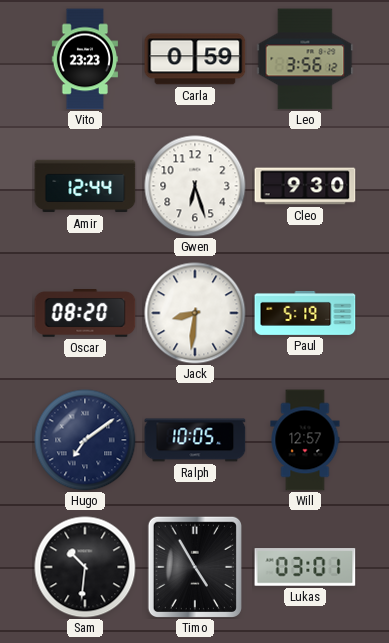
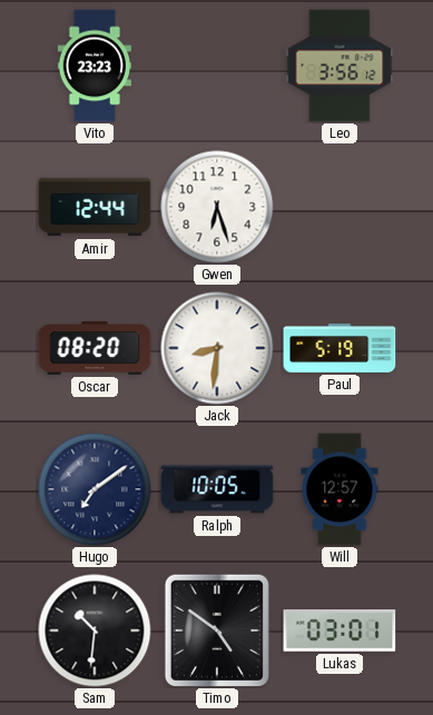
Carla: 0:59 -> none
Cleo: 9:30 -> none
Timo: 4:55 -> 4:51
